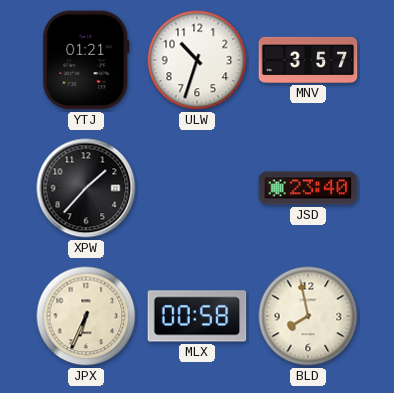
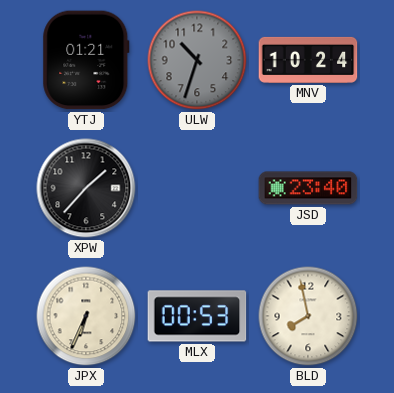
ULW dial: white -> grey
MNV: 3:57 -> 10:24
MLX: 00:58 -> 00:53
